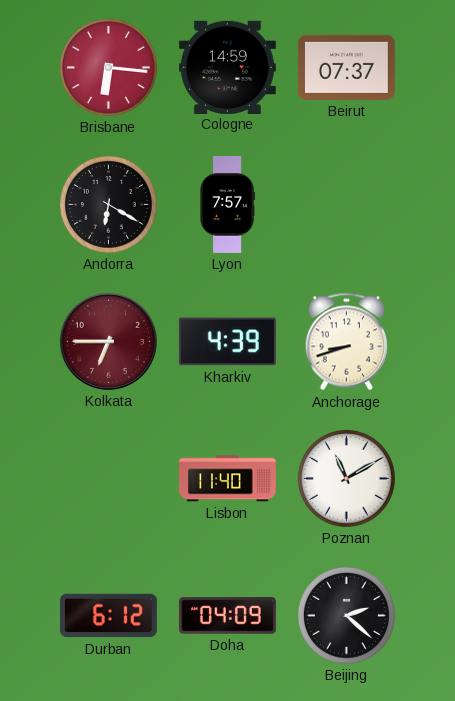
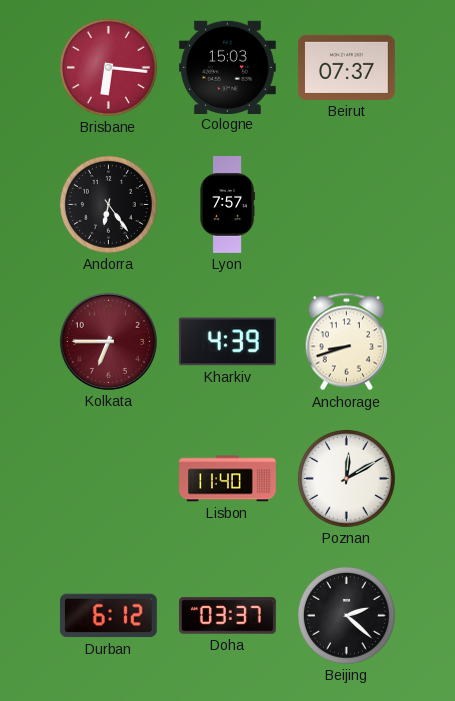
Cologne: 14:59 -> 15:03
Andorra: 6:20 -> 6:24
Poznan: 11:10 -> 12:10
Doha: 04:09 -> 03:37
